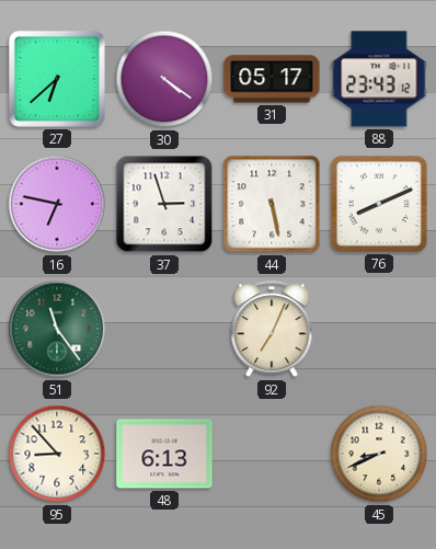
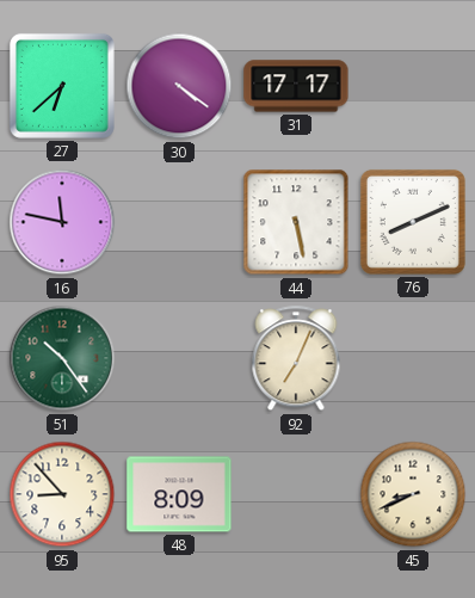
31: 05:17 -> 17:17
88: 23:43 -> none
16: 6:47 -> 11:47
37: 2:57 -> none
51: 11:24 -> 10:24
48: 6:13 -> 8:09
